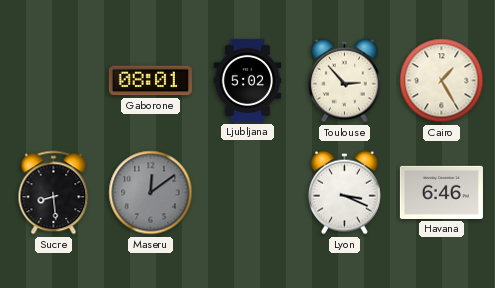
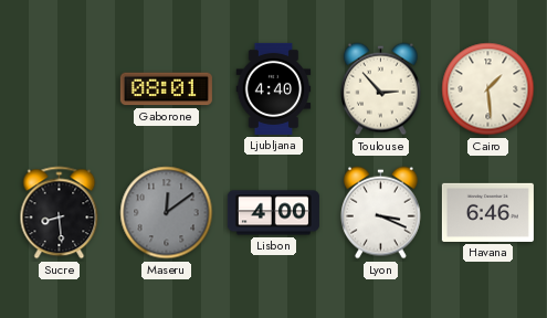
Ljubljana: 5:02 -> 4:40
Cairo: 1:25 -> 1:29
Lisbon: none -> 4:00
